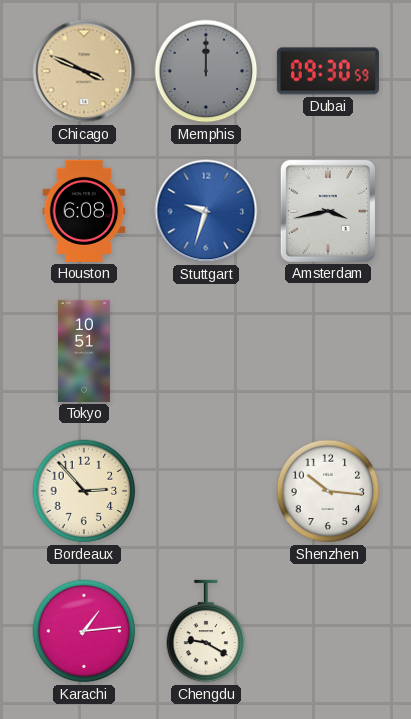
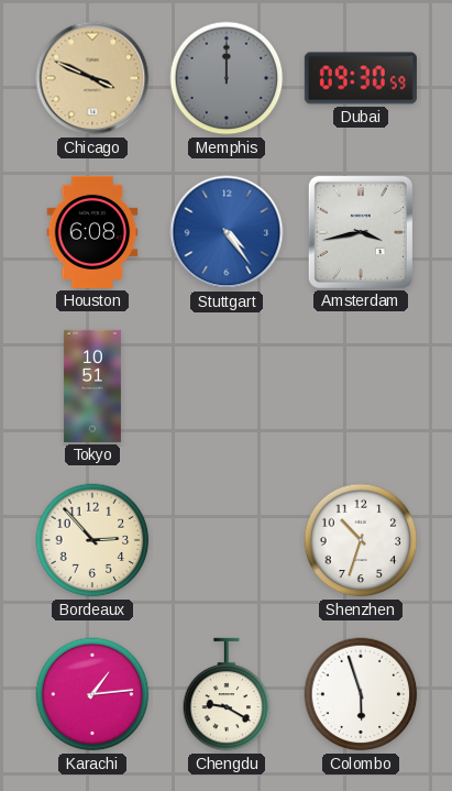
Stuttgart: 9:33 -> 4:24
Shenzhen: 10:16 -> 10:33
Colombo: none -> 5:57
